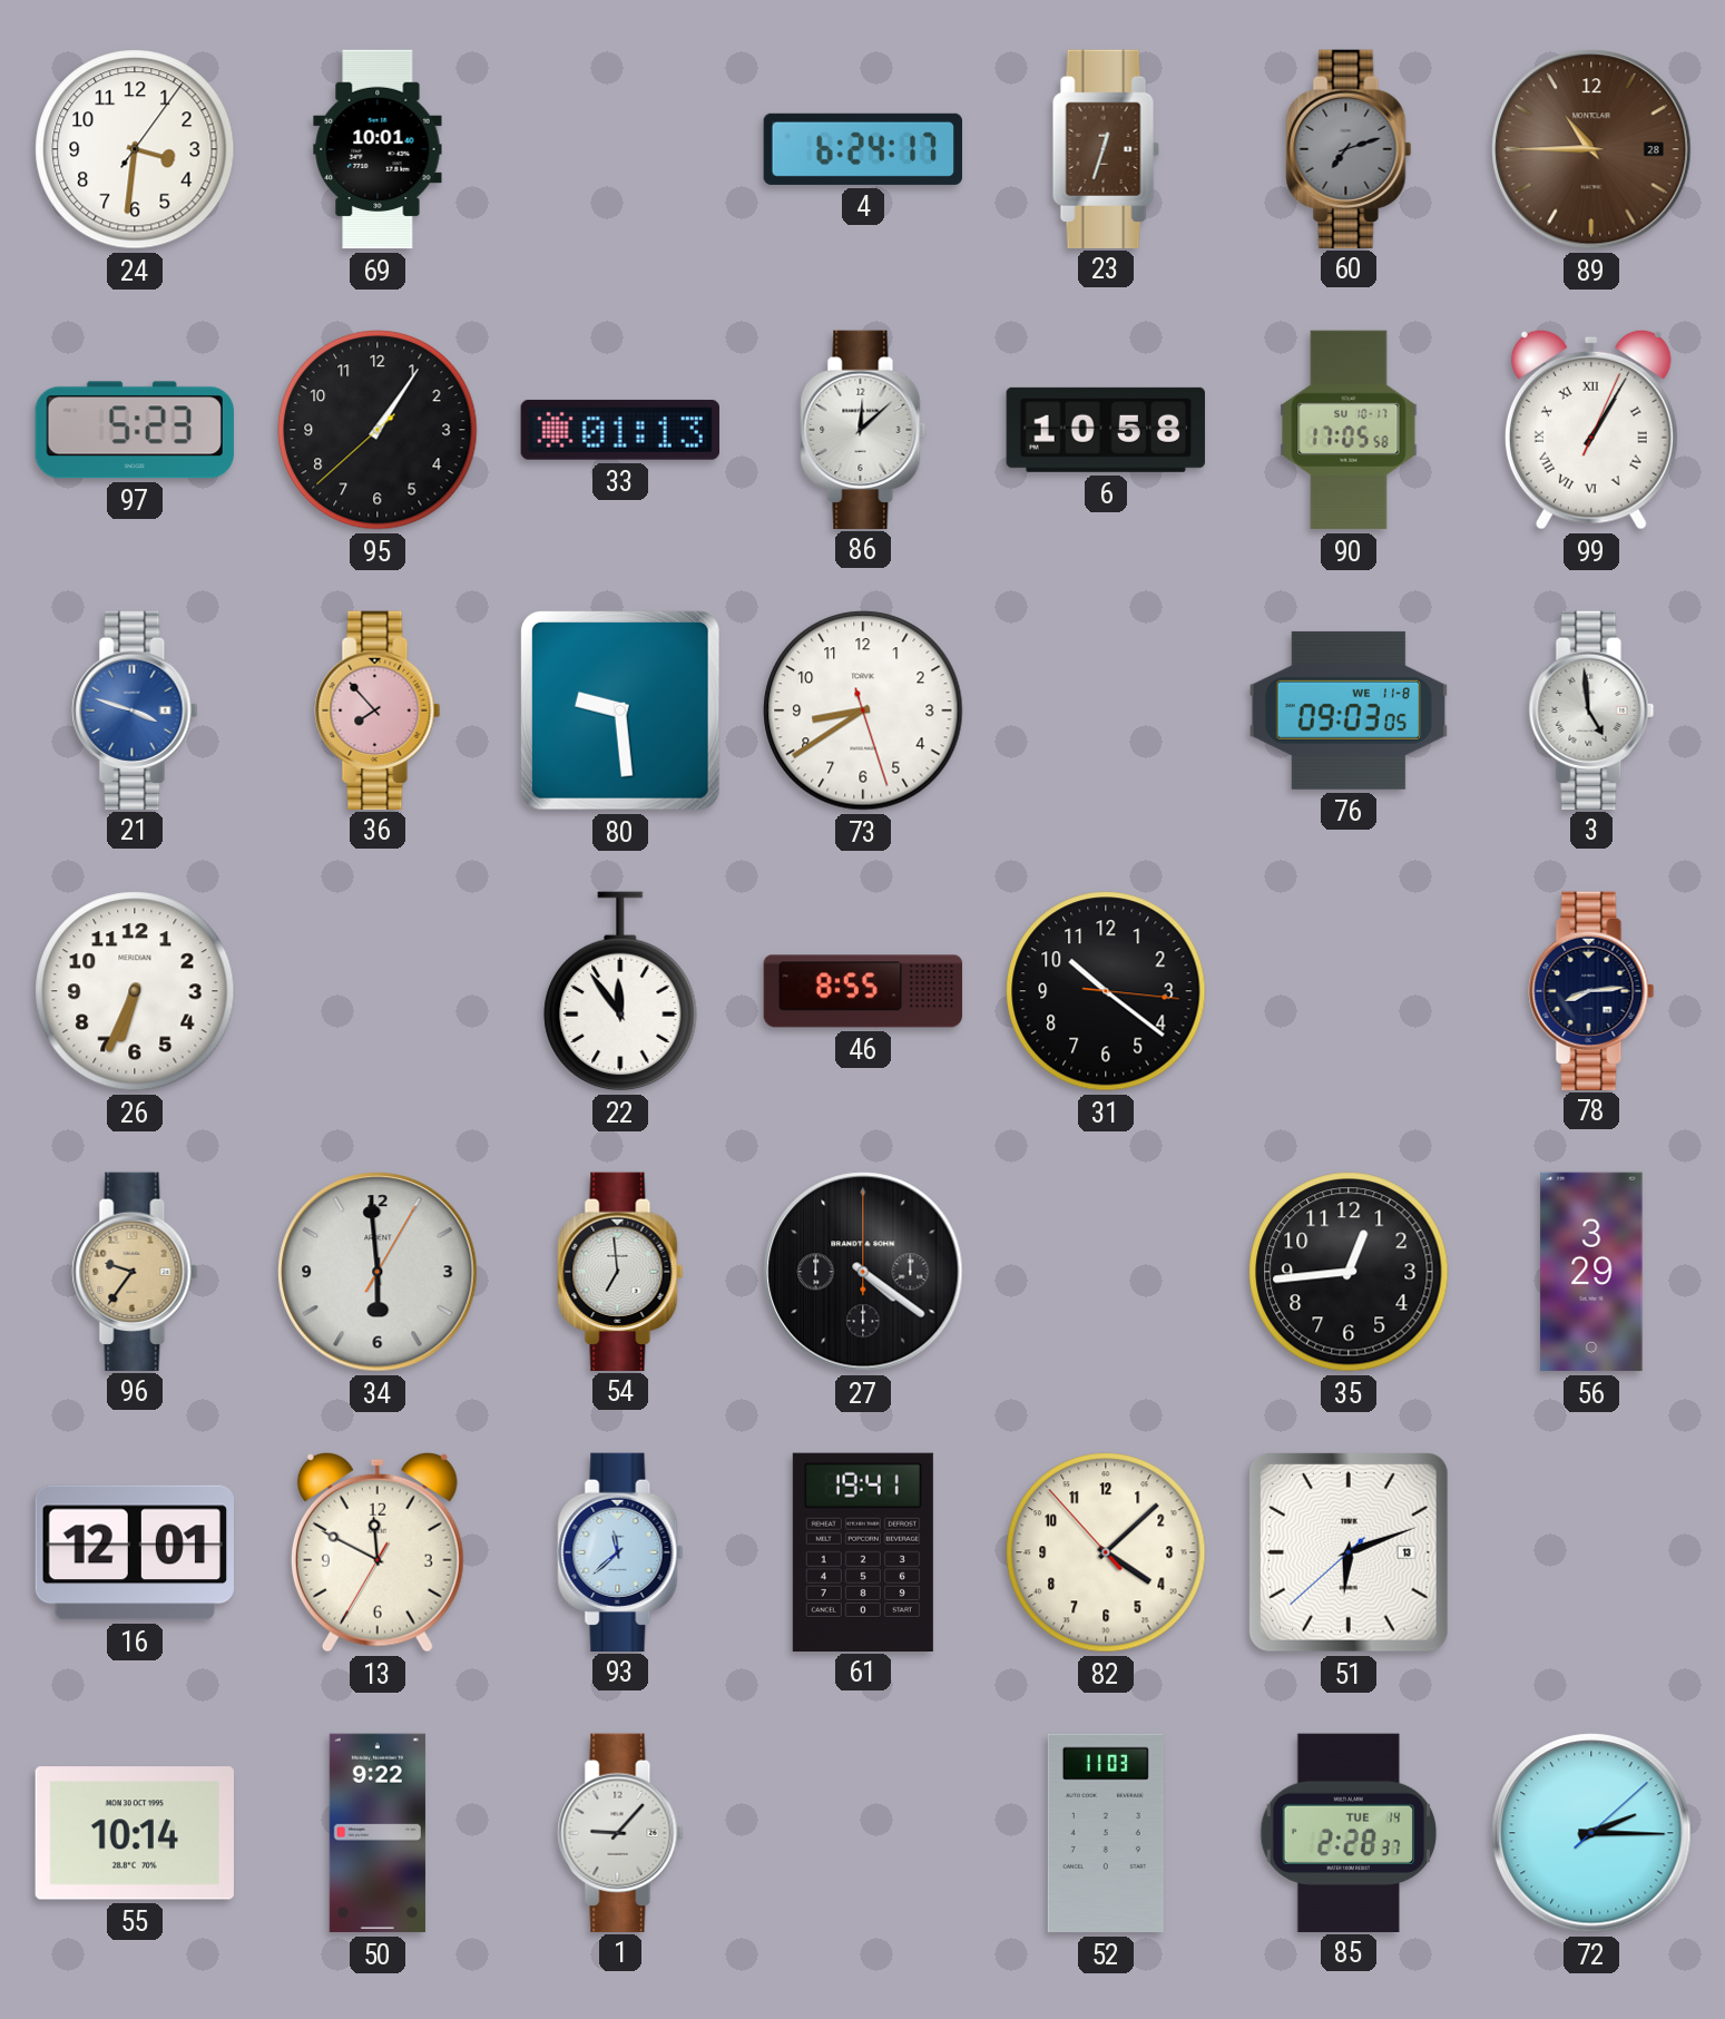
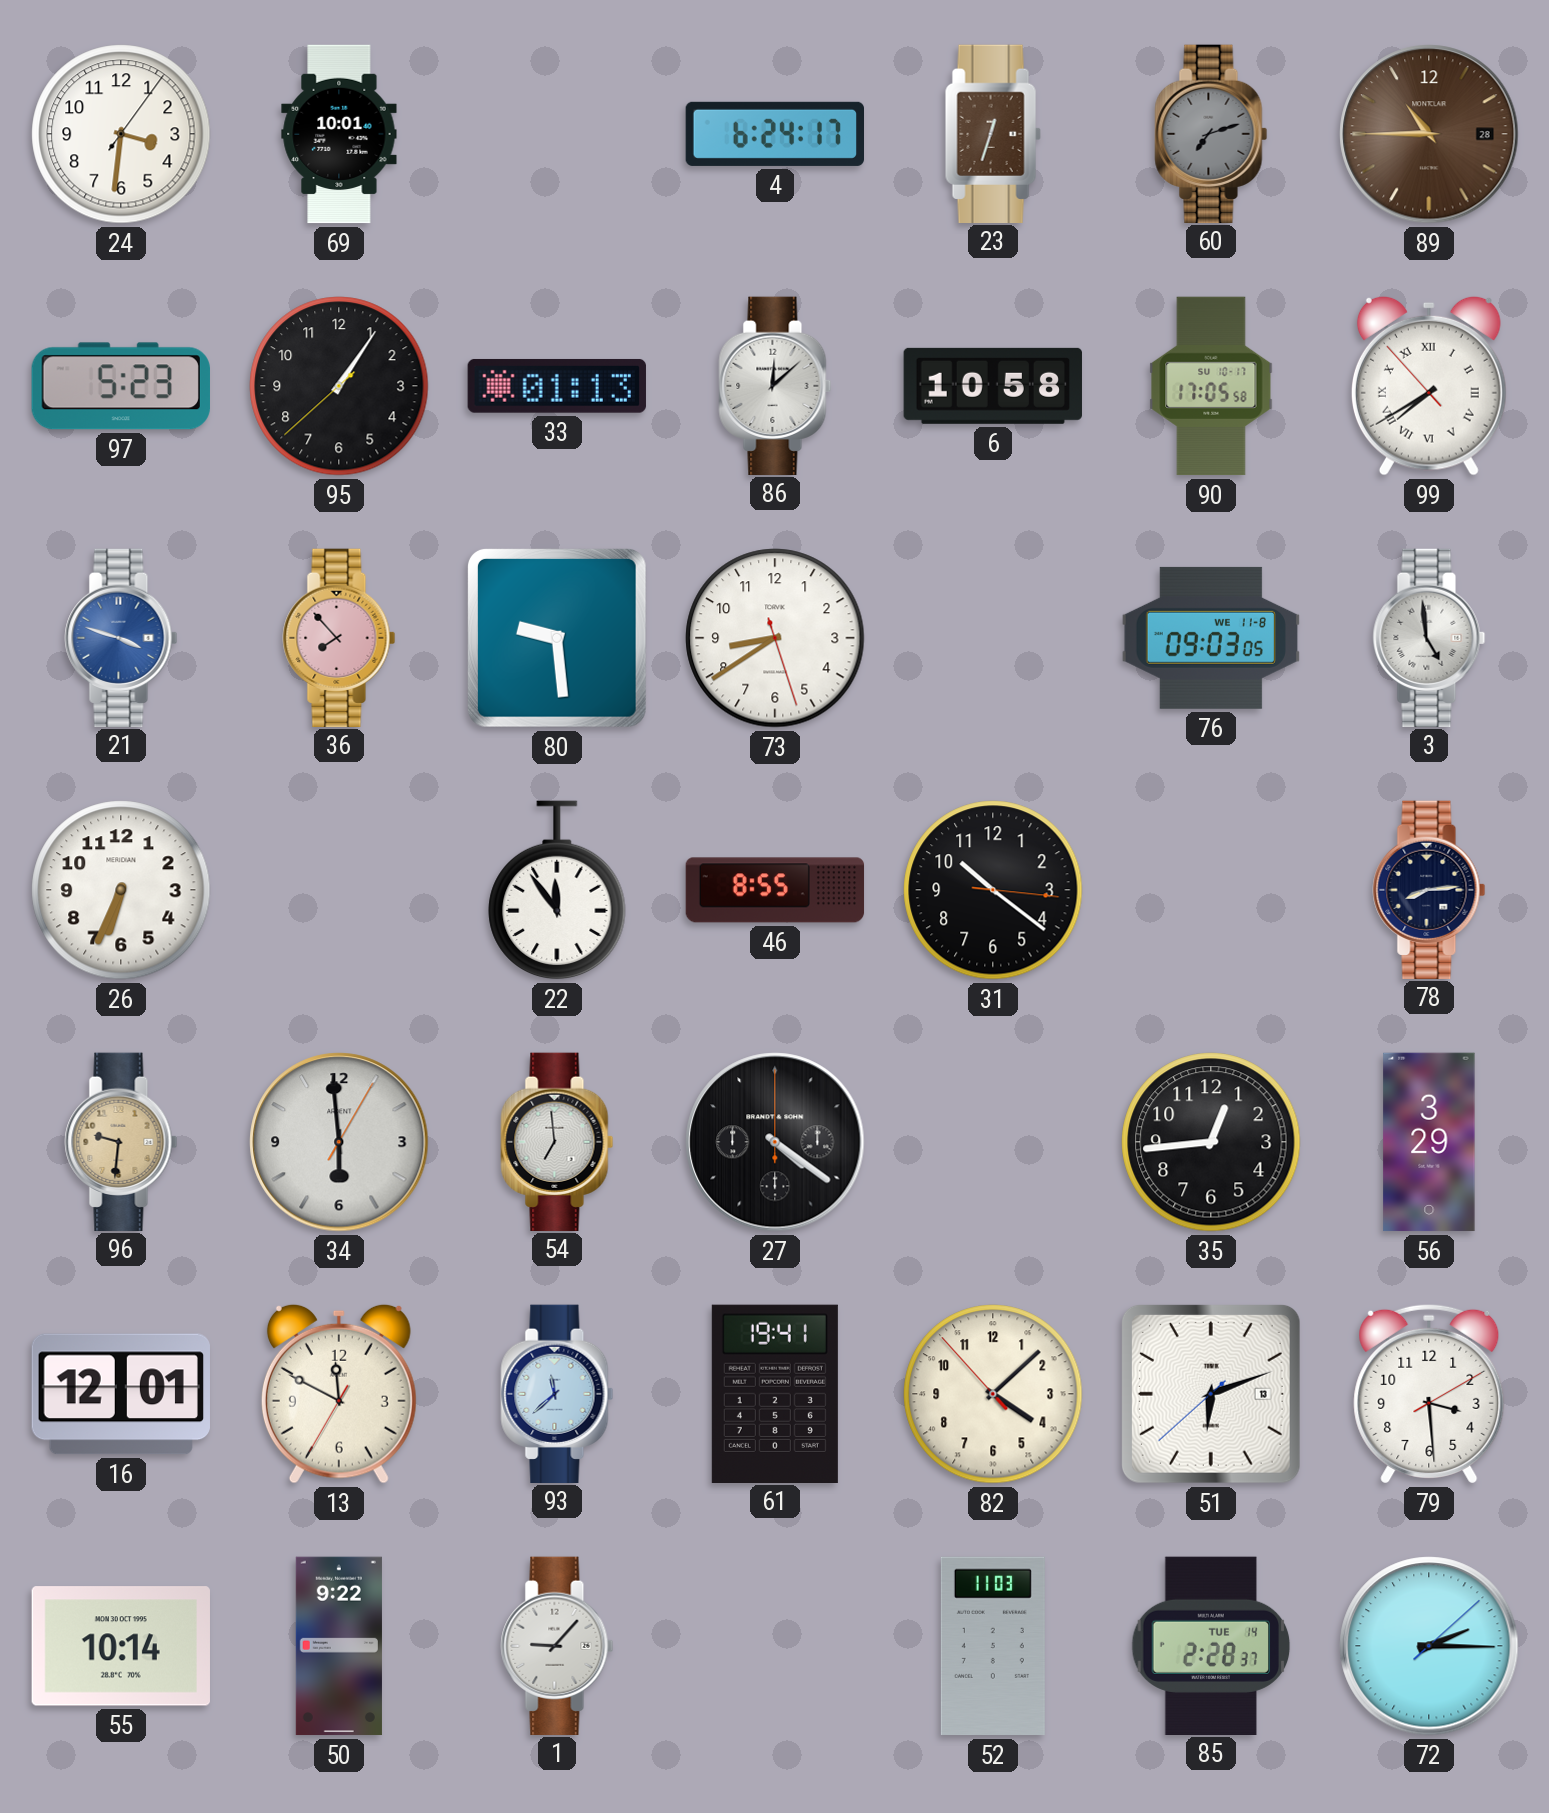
99: 1:05 -> 7:39
96: 9:36 -> 9:31
79: none -> 3:29
